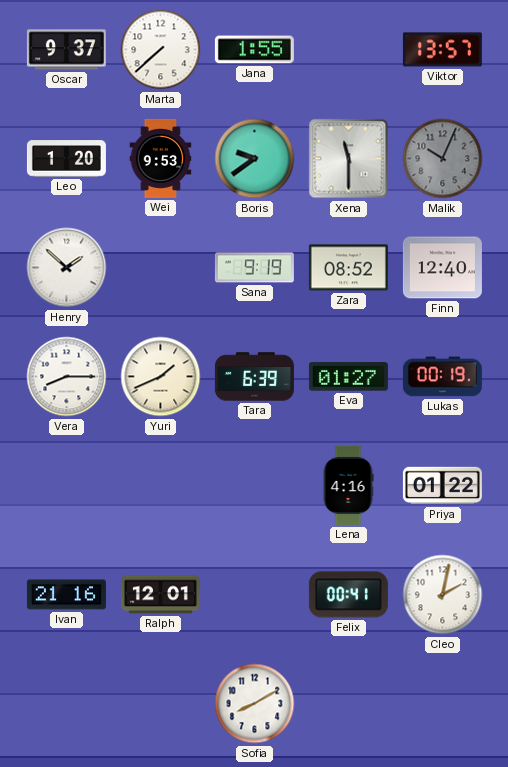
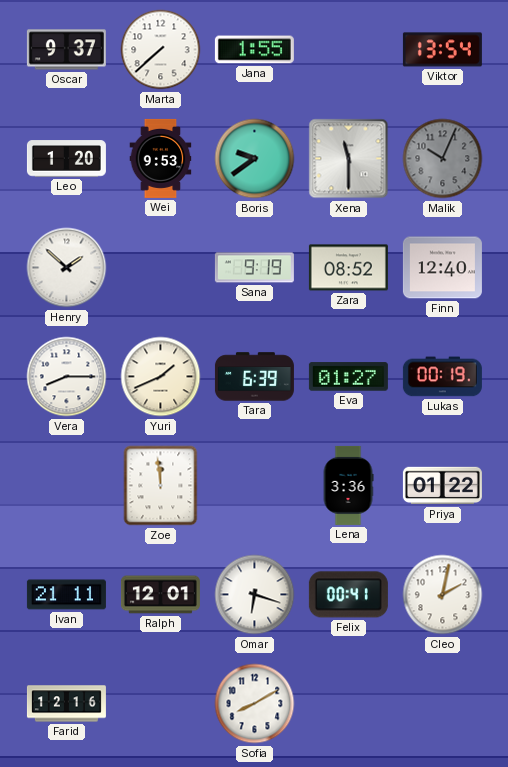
Viktor: 13:57 -> 13:54
Zoe: none -> 11:59
Lena: 4:16 -> 3:36
Ivan: 21:16 -> 21:11
Omar: none -> 6:18
Farid: none -> 12:16
